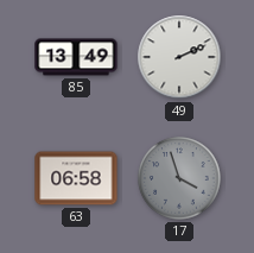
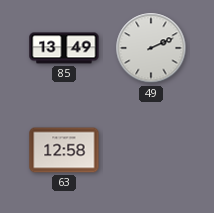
63: 06:58 -> 12:58
17: 3:57 -> none
